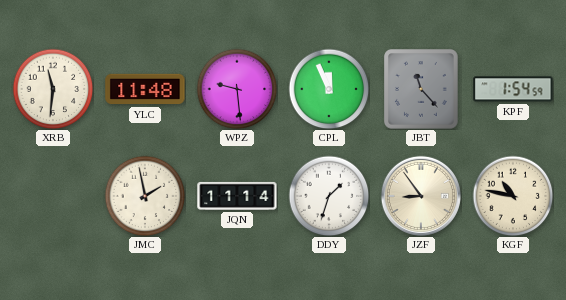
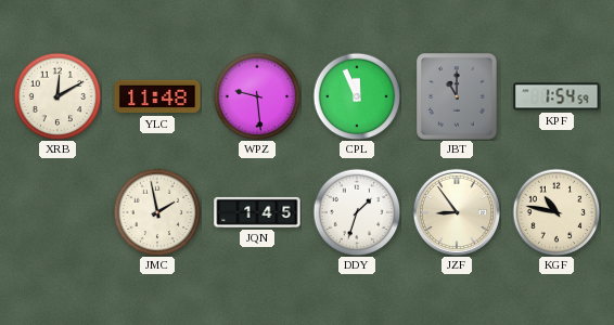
XRB: 11:31 -> 12:10
JBT: 11:23 -> 11:00
JQN: 11:14 -> 1:45
